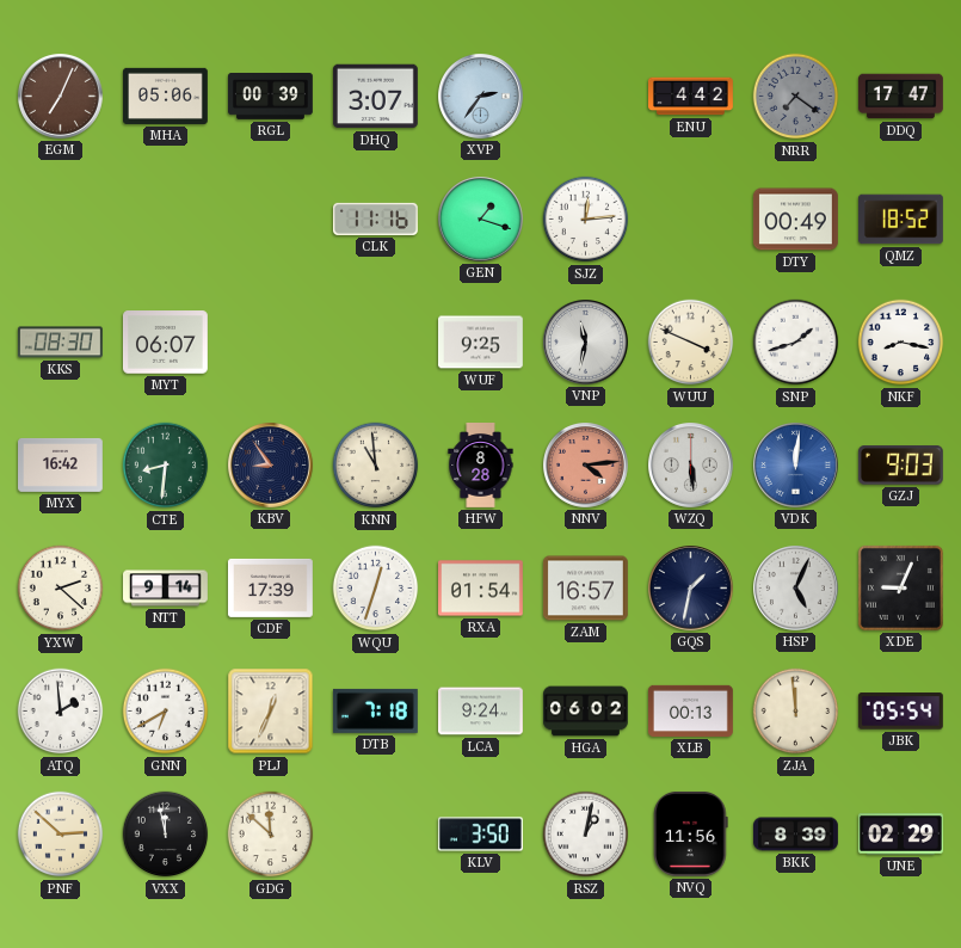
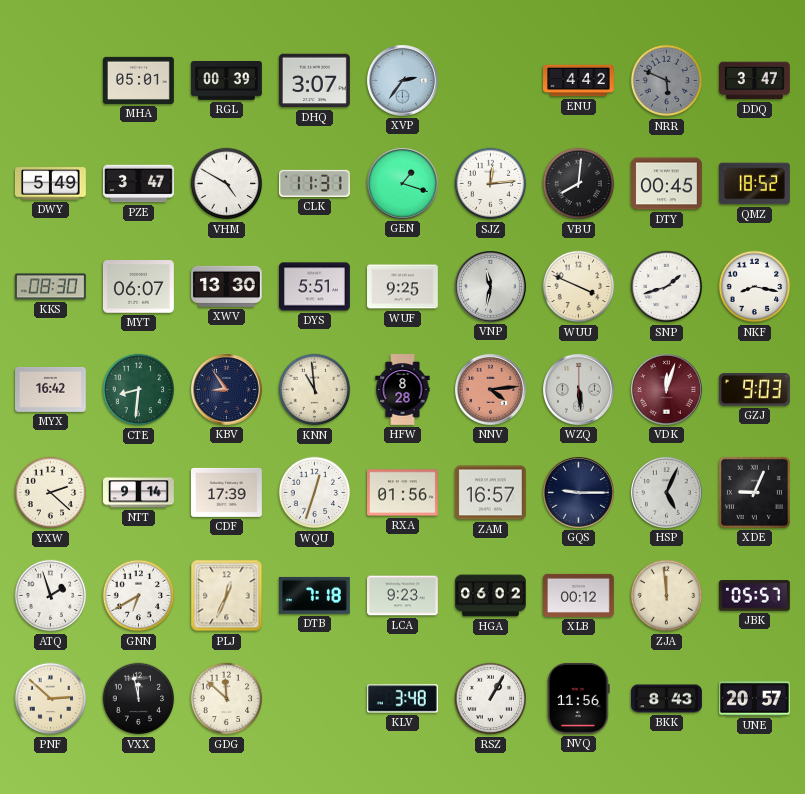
EGM: 7:04 -> none
MHA: 05:06 -> 05:01
NRR: 7:21 -> 5:49
DDQ: 17:47 -> 3:47
DWY: none -> 5:49
PZE: none -> 3:47
VHM: none -> 4:50
CLK: 11:16 -> 11:31
VBU: none -> 8:01
DTY: 00:49 -> 00:45
XWV: none -> 13:30
DYS: none -> 5:51
VDK: 12:01 -> 12:03
VDK dial: blue -> burgundy
RXA: 01:54 -> 01:56
GQS: 1:32 -> 9:15
ATQ: 1:59 -> 1:57
LCA: 9:24 -> 9:23
XLB: 00:13 -> 00:12
JBK: 05:54 -> 05:57
KLV: 3:50 -> 3:48
RSZ: 1:02 -> 1:05
BKK: 8:39 -> 8:43
UNE: 02:29 -> 20:57
